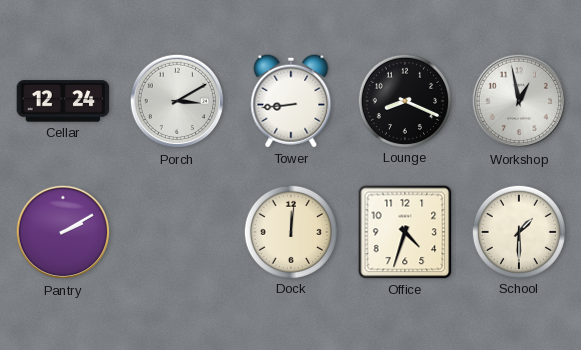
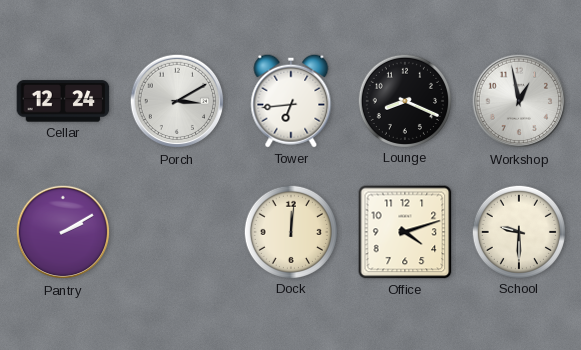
Tower: 8:44 -> 6:44
Office: 4:33 -> 4:12
School: 1:30 -> 9:30
